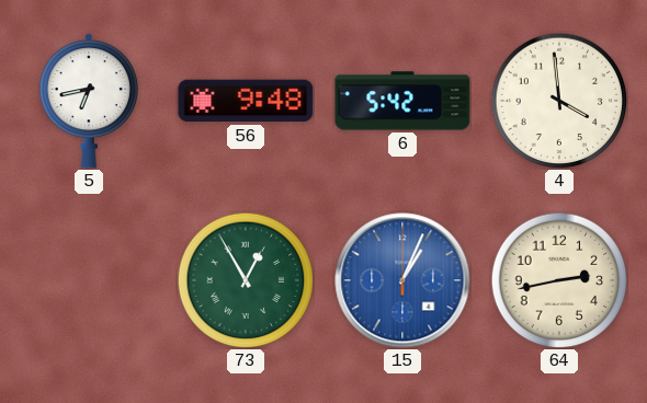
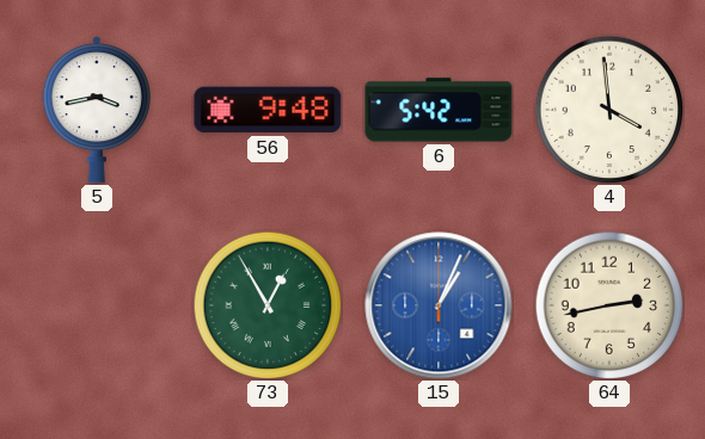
5: 6:43 -> 3:43
